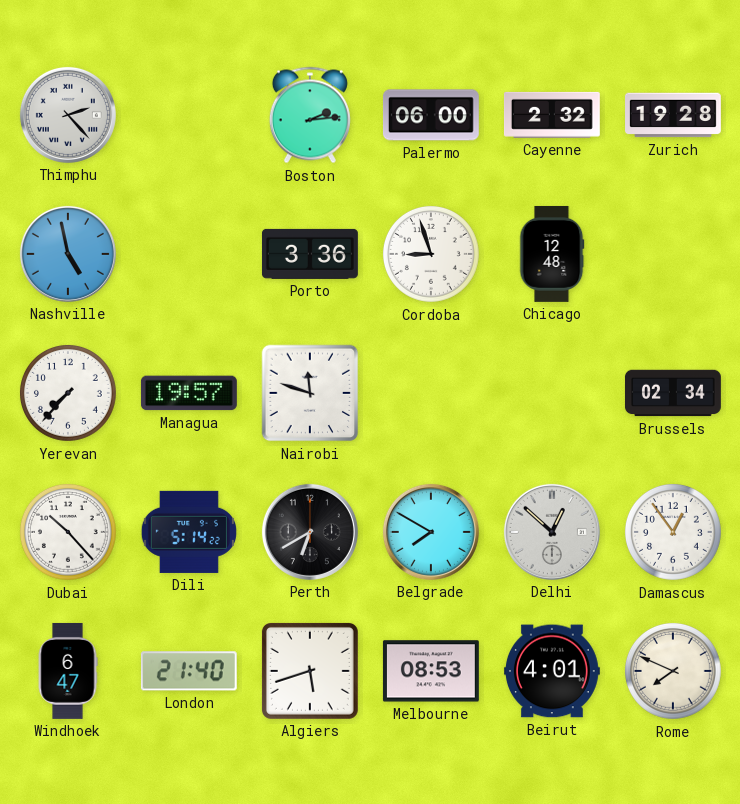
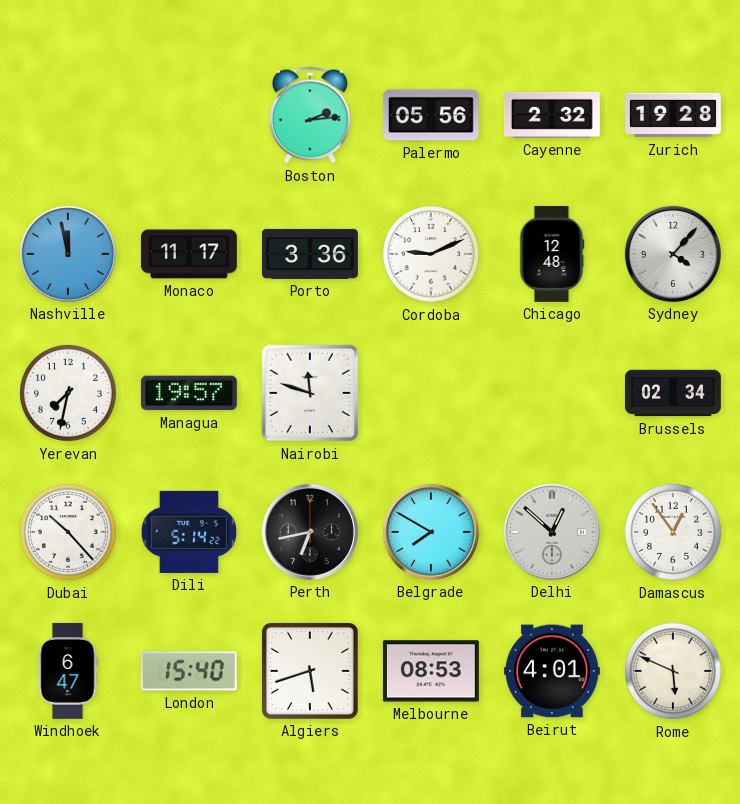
Thimphu: 2:23 -> none
Palermo: 06:00 -> 05:56
Nashville: 4:58 -> 11:58
Monaco: none -> 11:17
Cordoba: 8:57 -> 9:11
Sydney: none -> 4:07
Yerevan: 7:37 -> 7:32
Perth: 6:40 -> 6:43
London: 21:40 -> 15:40
Rome: 7:49 -> 5:49
